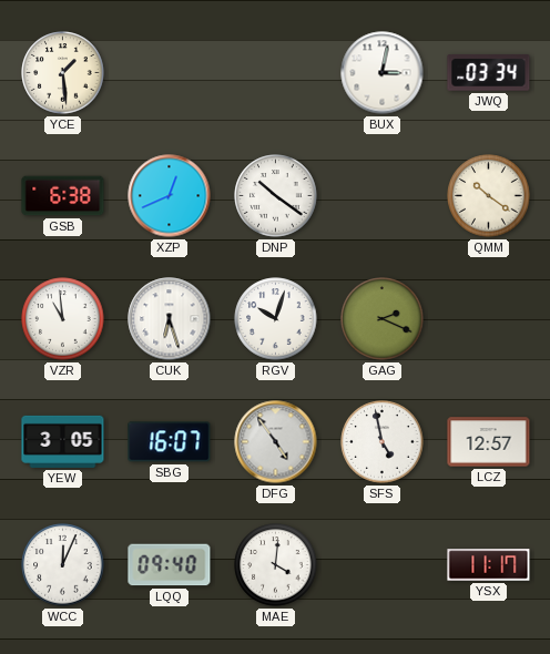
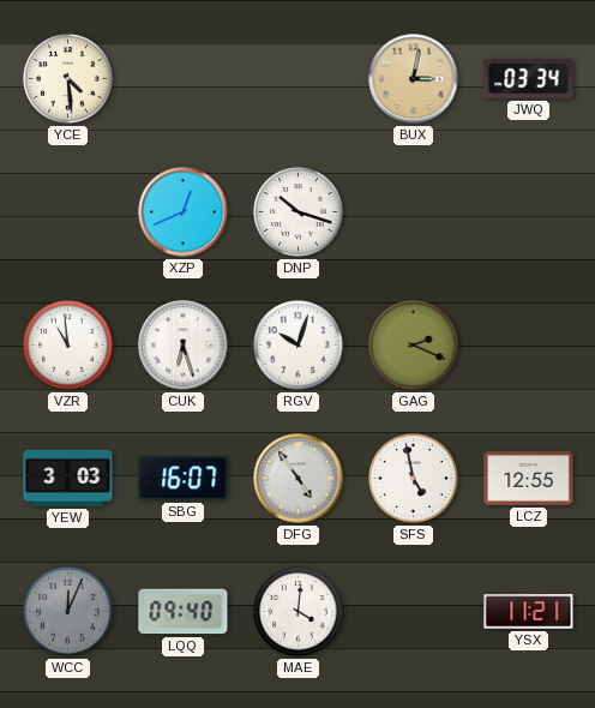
YCE: 1:29 -> 4:29
BUX dial: white -> champagne
GSB: 6:38 -> none
DNP: 10:21 -> 10:18
QMM: 10:21 -> none
YEW: 3:05 -> 3:03
LCZ: 12:57 -> 12:55
WCC dial: white -> grey
YSX: 11:17 -> 11:21
